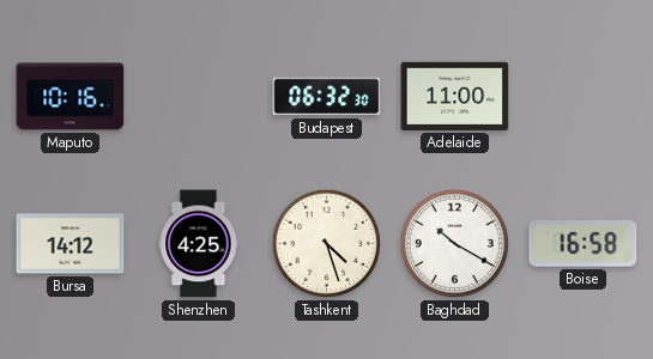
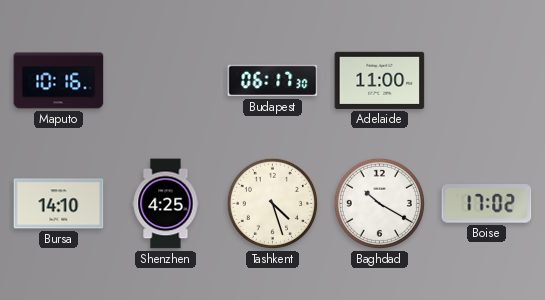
Budapest: 06:32 -> 06:17
Bursa: 14:12 -> 14:10
Boise: 16:58 -> 17:02
